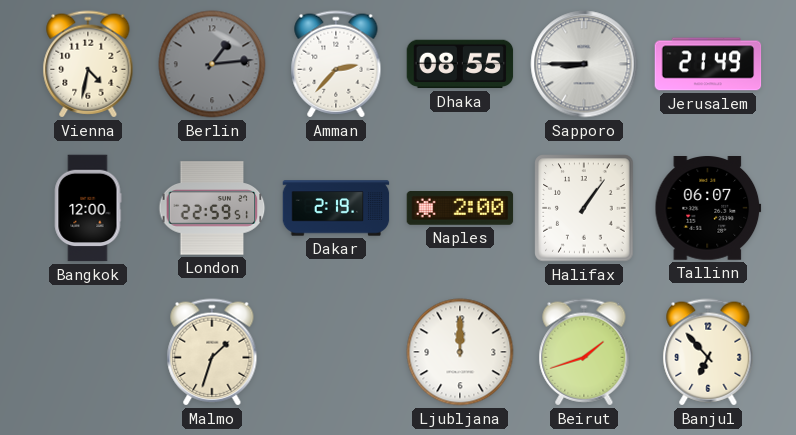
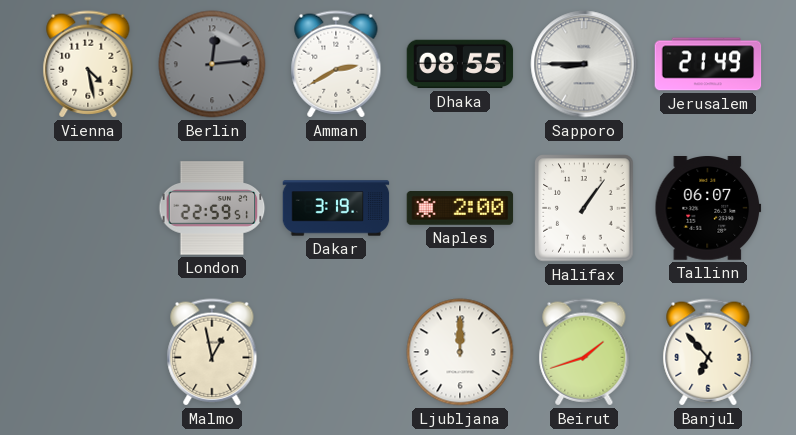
Vienna: 4:32 -> 4:28
Berlin: 1:14 -> 12:14
Amman: 2:37 -> 2:40
Bangkok: 12:00 -> none
Dakar: 2:19 -> 3:19
Malmo: 1:33 -> 12:58
